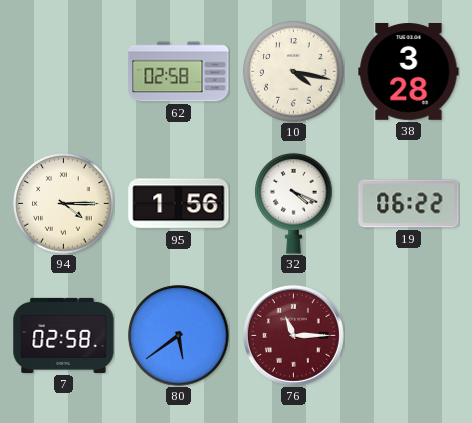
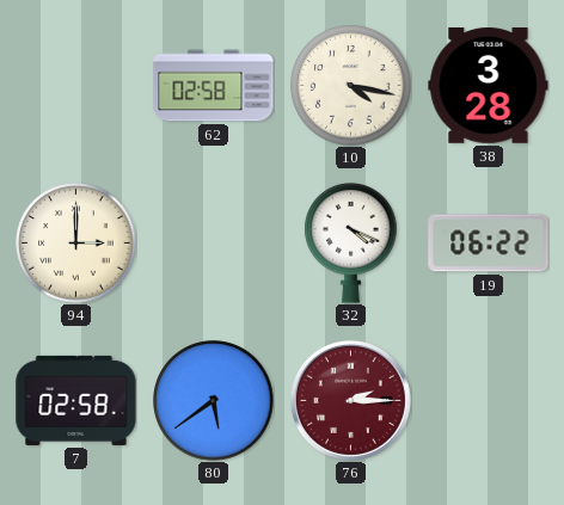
94: 4:15 -> 3:00
95: 1:56 -> none
76: 11:15 -> 2:15
